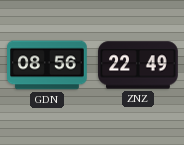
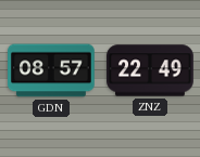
GDN: 08:56 -> 08:57
